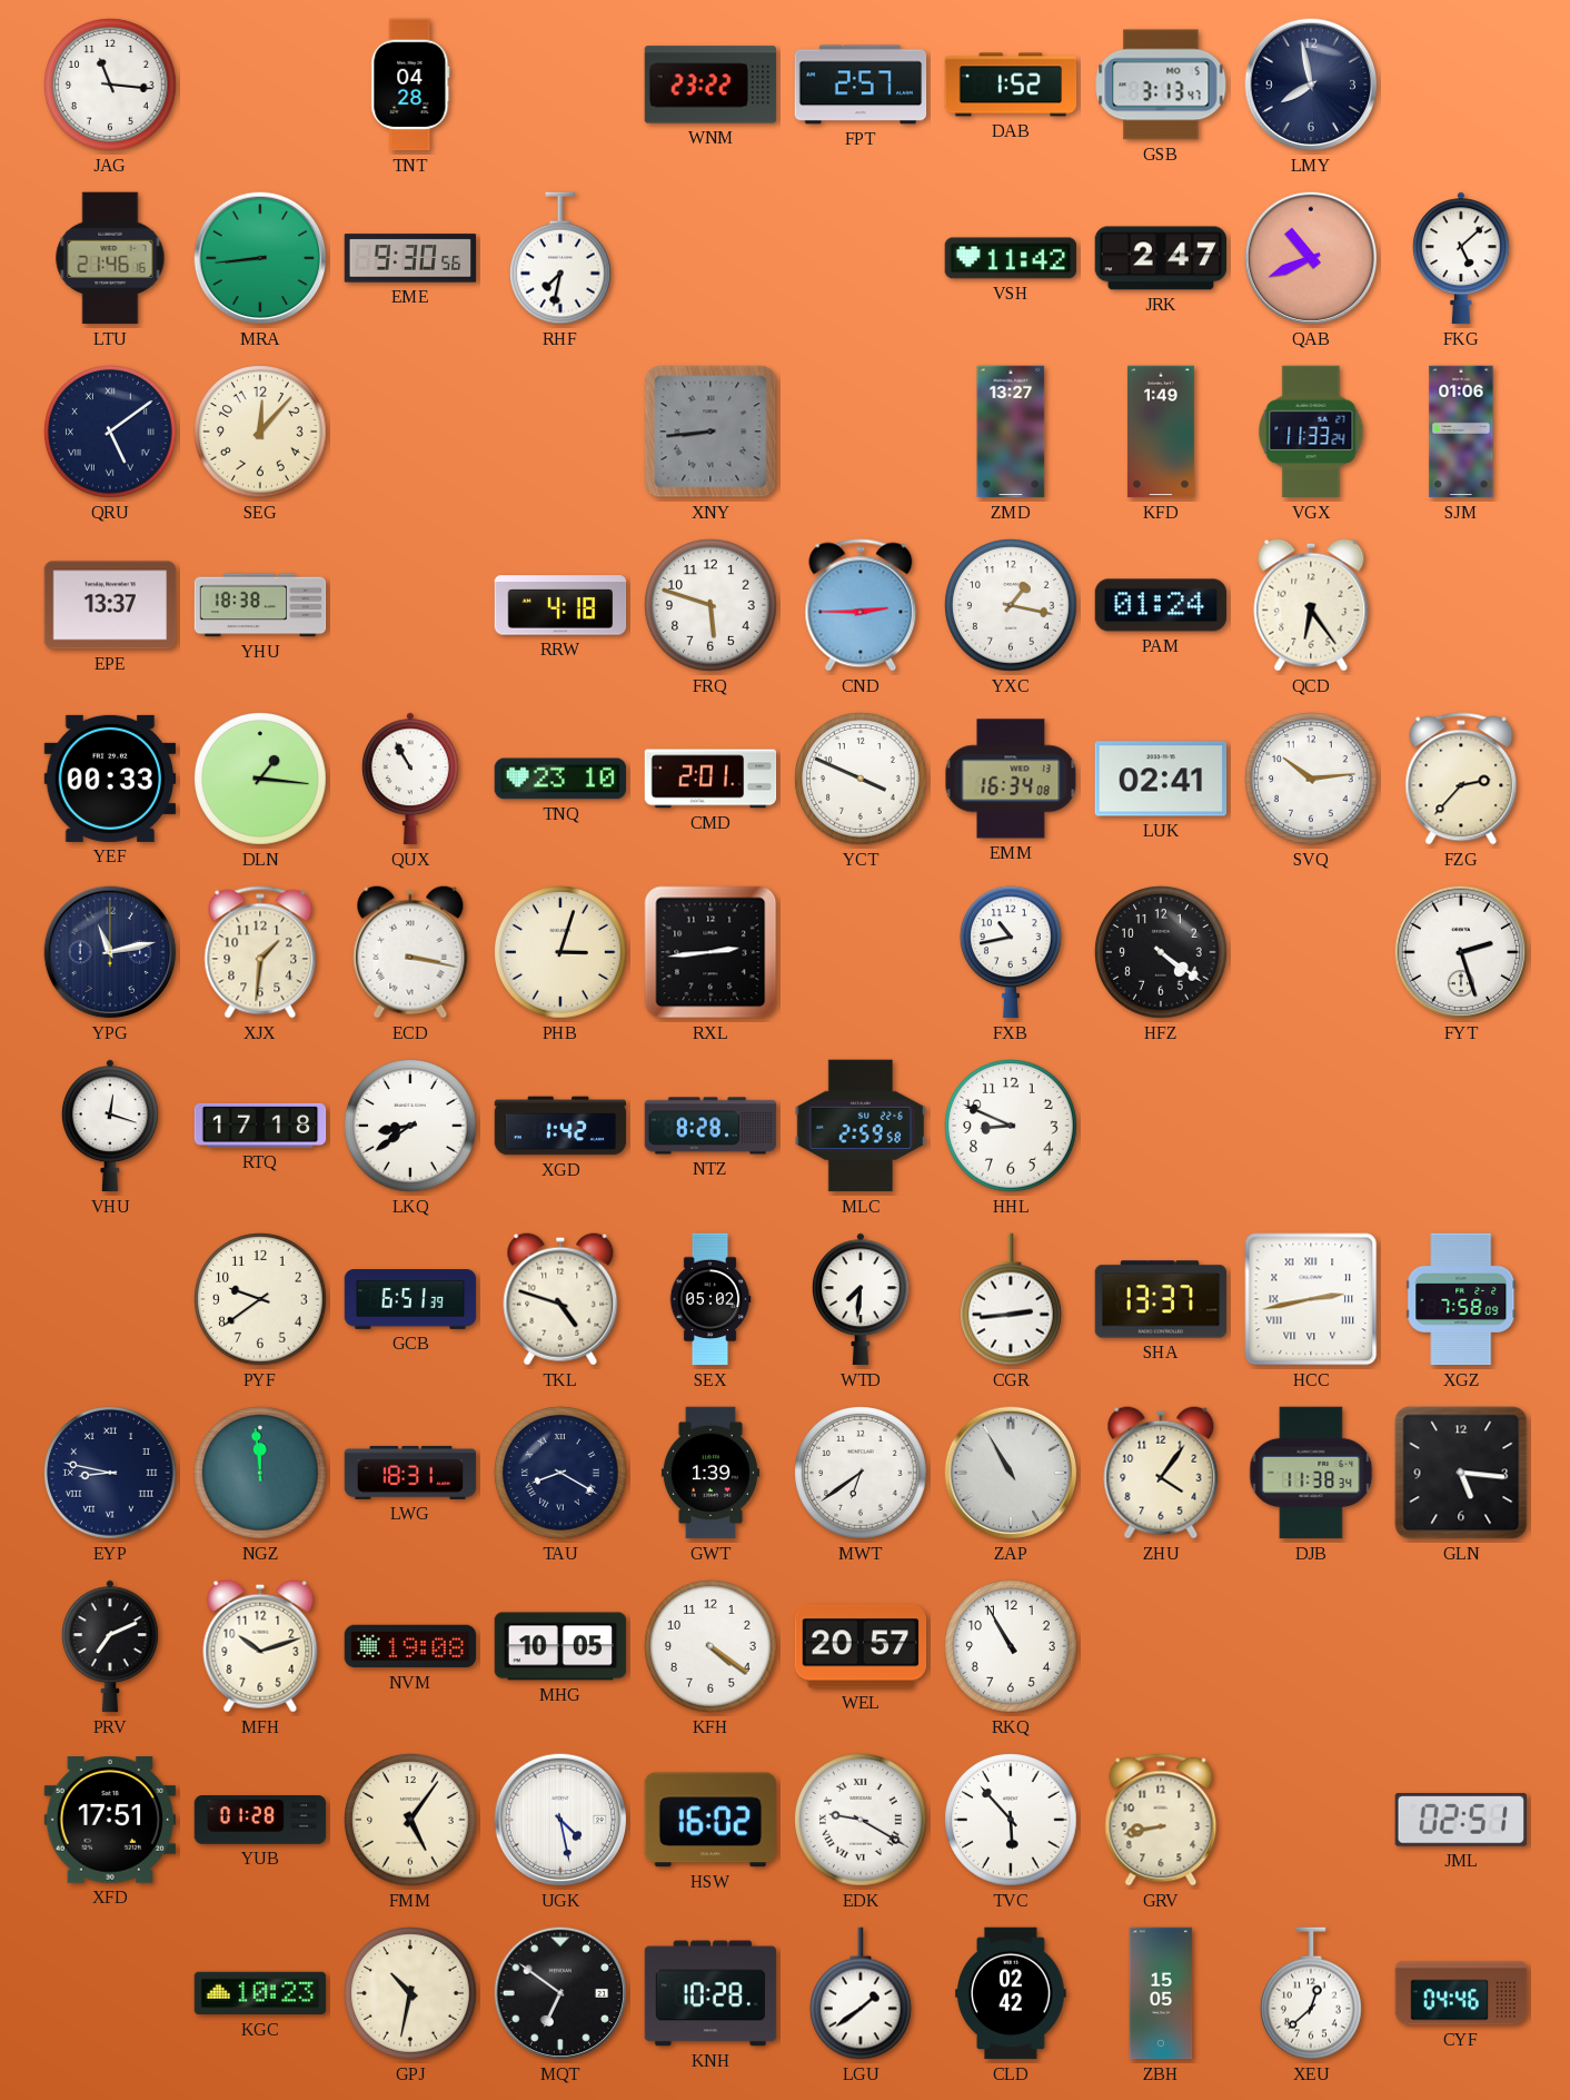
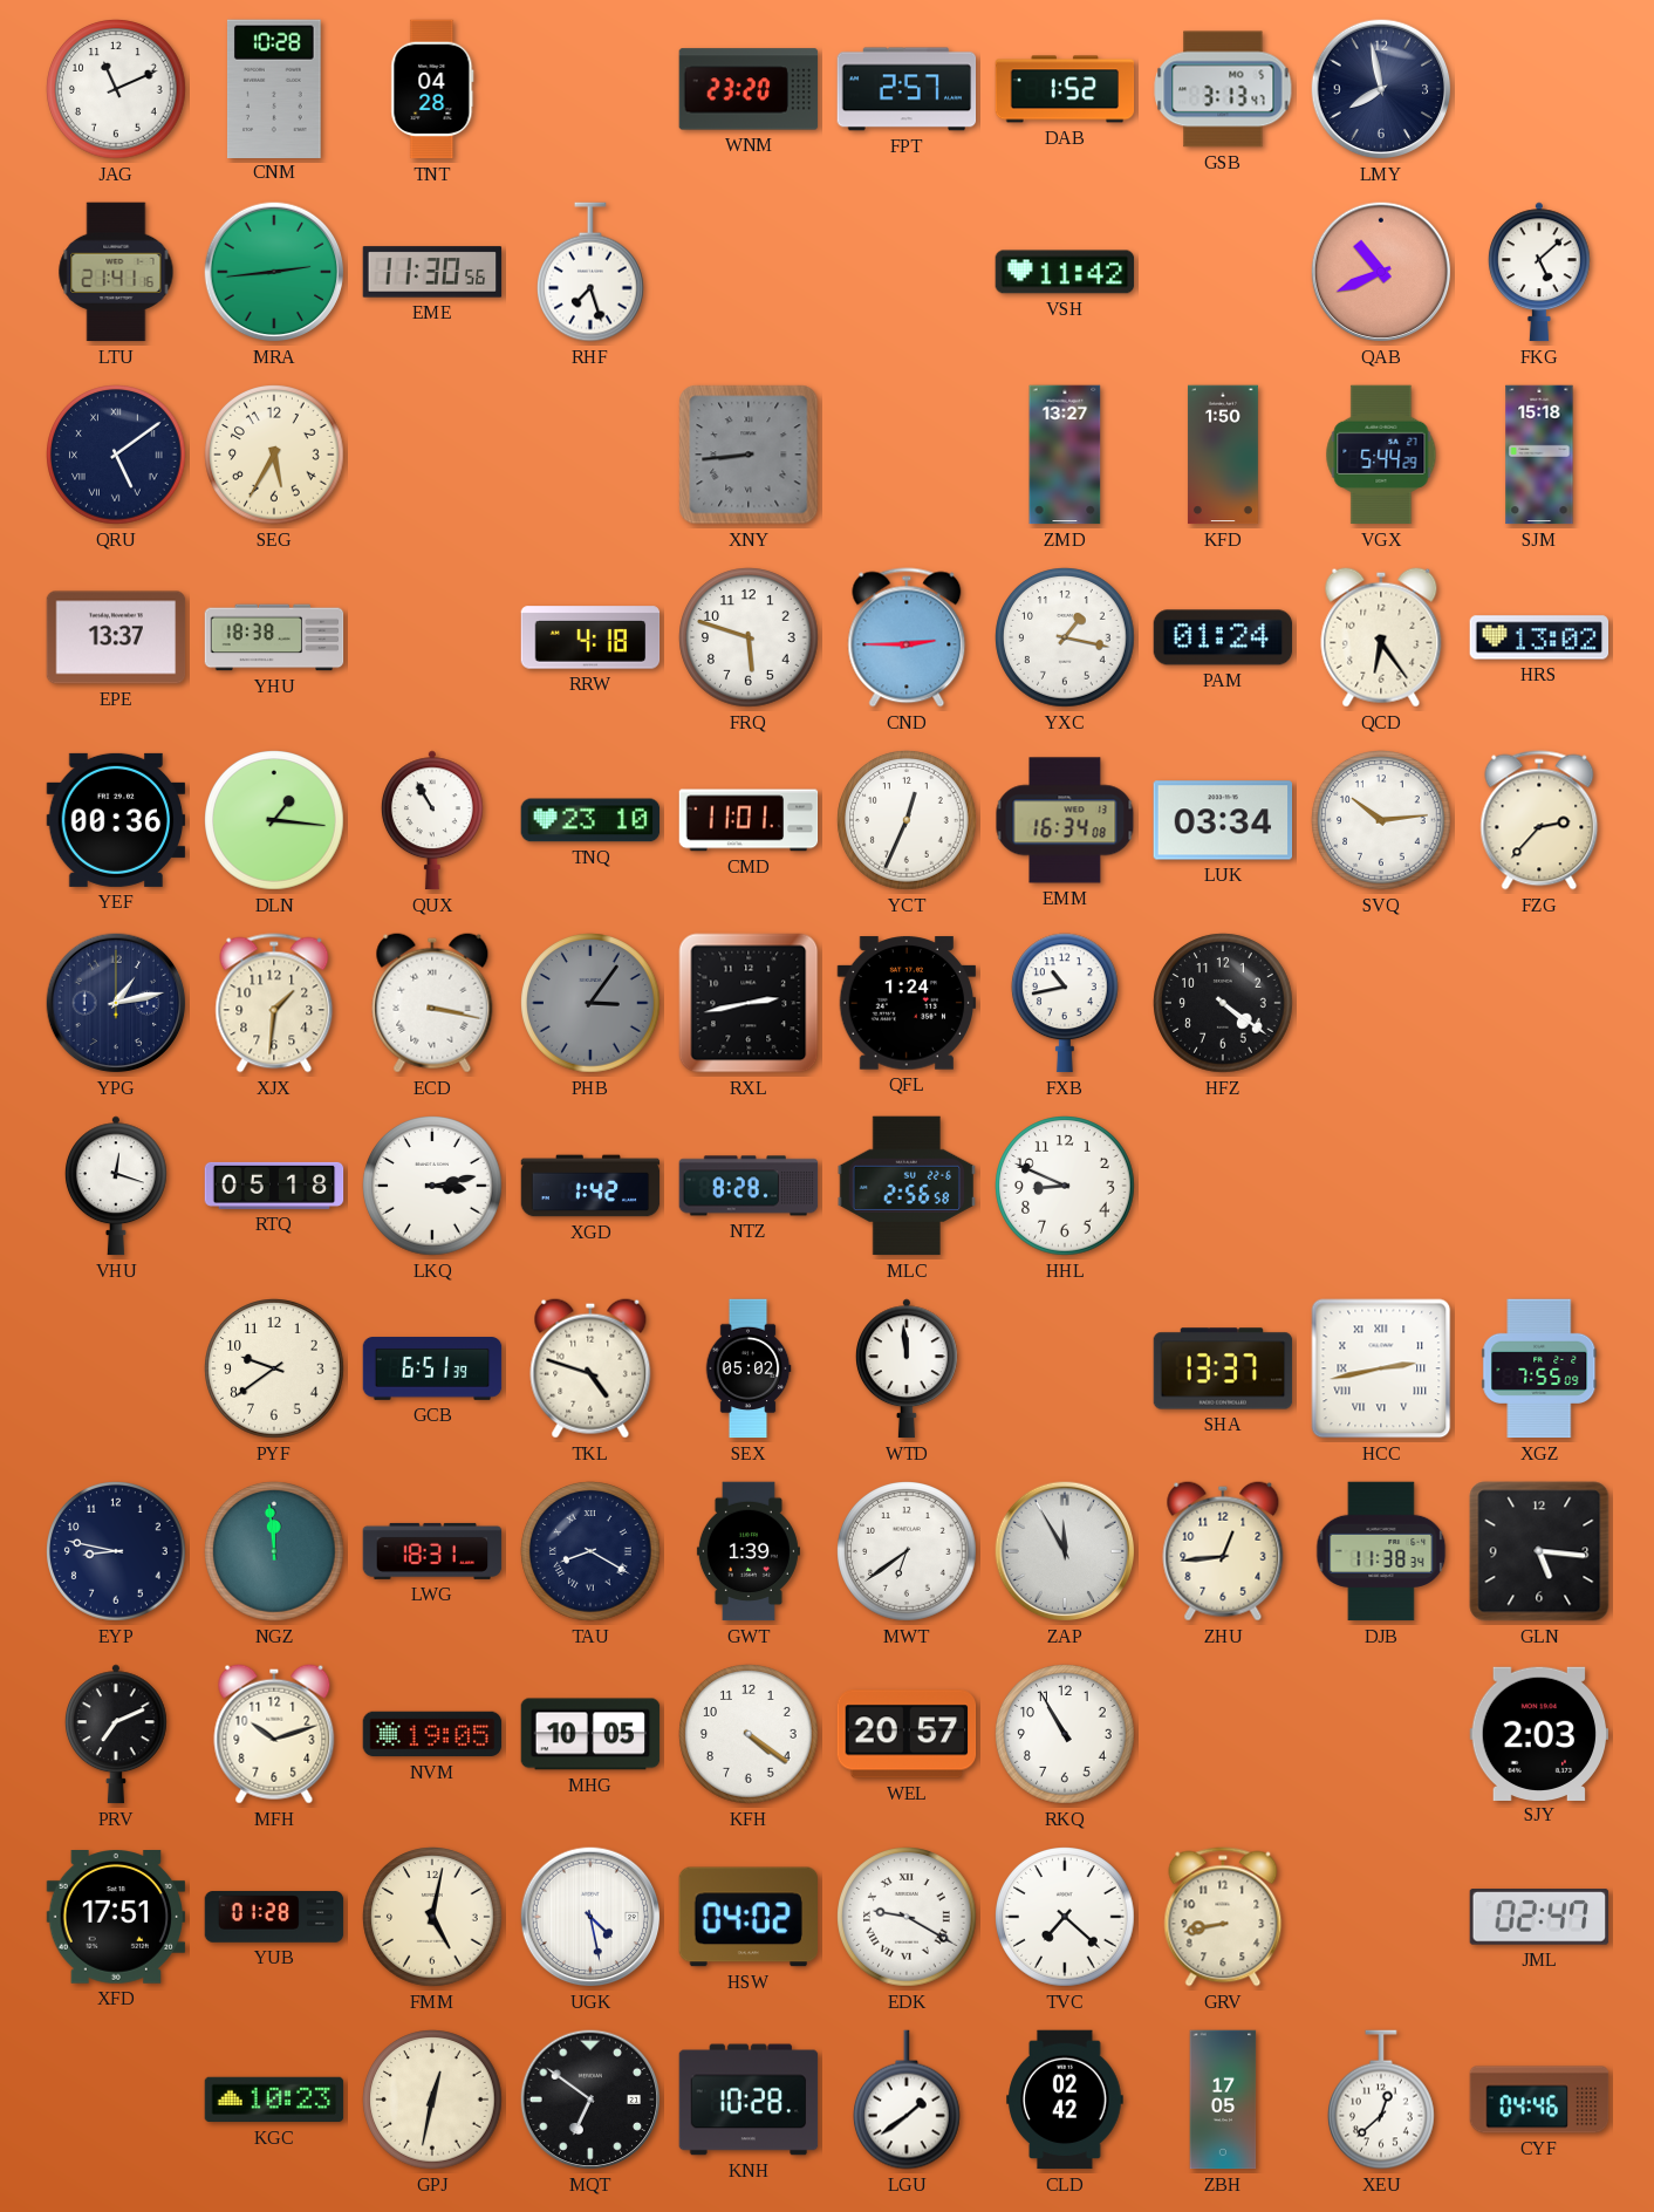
JAG: 11:16 -> 11:11
CNM: none -> 10:28
WNM: 23:22 -> 23:20
LTU: 21:46 -> 21:41
MRA: 8:44 -> 2:44
EME: 9:30 -> 11:30
RHF: 7:32 -> 7:27
JRK: 2:47 -> none
SEG: 12:07 -> 5:35
KFD: 1:49 -> 1:50
VGX: 11:33 -> 5:44
SJM: 01:06 -> 15:18
HRS: none -> 13:02
YEF: 00:33 -> 00:36
CMD: 2:01 -> 11:01
YCT: 3:49 -> 12:34
LUK: 02:41 -> 03:34
YPG: 11:13 -> 1:13
PHB: 3:03 -> 3:06
PHB dial: cream -> grey
RXL: 2:44 -> 2:43
QFL: none -> 1:24
FYT: 2:27 -> none
RTQ: 17:18 -> 05:18
LKQ: 8:39 -> 3:13
MLC: 2:59 -> 2:56
WTD: 7:31 -> 11:59
CGR: 2:44 -> none
XGZ: 7:58 -> 7:55
EYP numerals: Roman -> Arabic
ZAP: 10:55 -> 11:55
ZHU: 4:06 -> 12:44
NVM: 19:08 -> 19:05
SJY: none -> 2:03
FMM: 5:06 -> 5:02
HSW: 16:02 -> 04:02
TVC: 5:53 -> 7:22
JML: 02:51 -> 02:47
GPJ: 10:32 -> 12:32
ZBH: 15:05 -> 17:05
